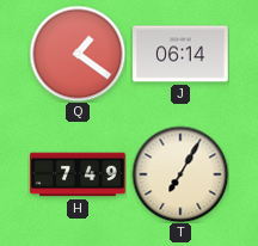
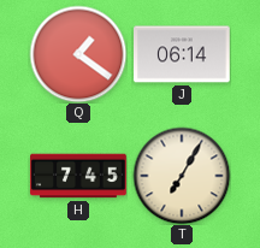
H: 7:49 -> 7:45
